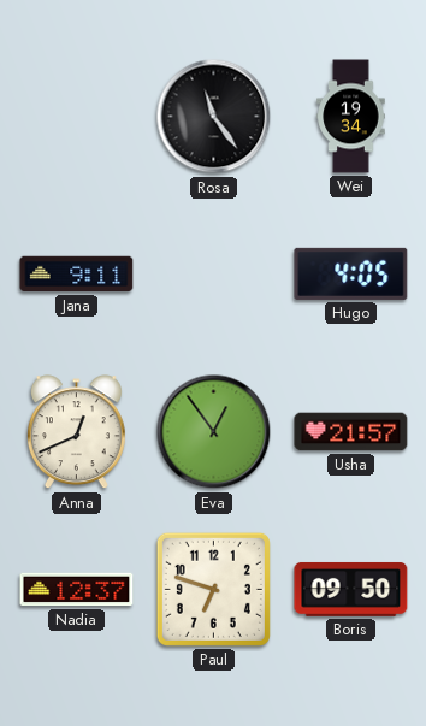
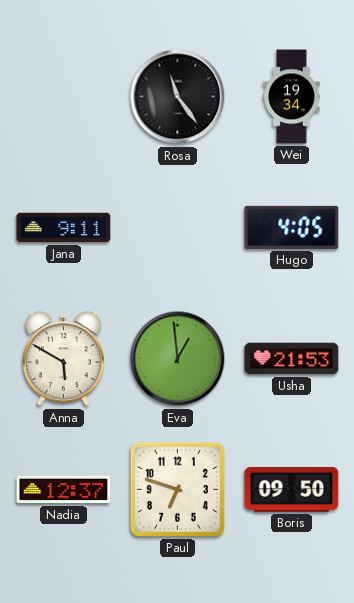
Anna: 12:41 -> 5:50
Eva: 12:54 -> 12:59
Usha: 21:57 -> 21:53
